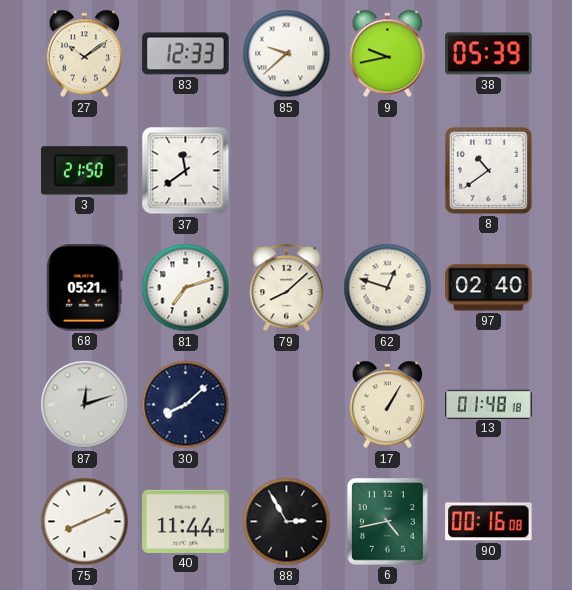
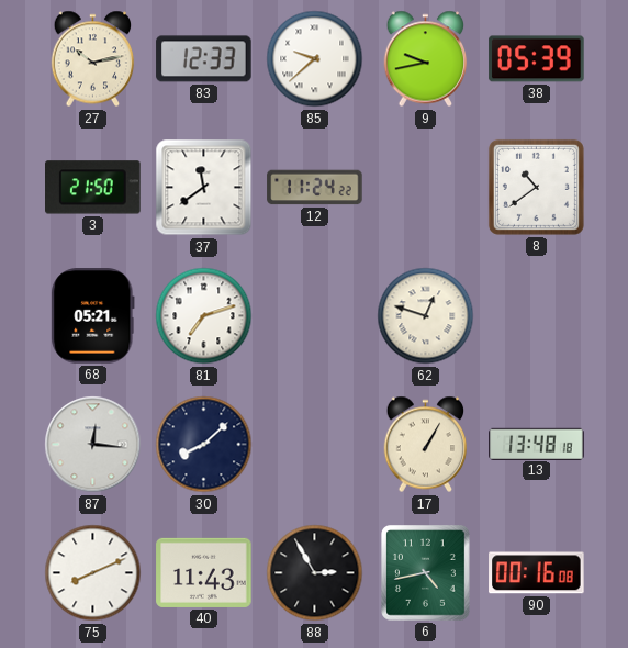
27: 10:09 -> 10:13
12: none -> 11:24
79: 8:08 -> none
97: 02:40 -> none
87: 12:12 -> 12:16
13: 01:48 -> 13:48
40: 11:44 -> 11:43
